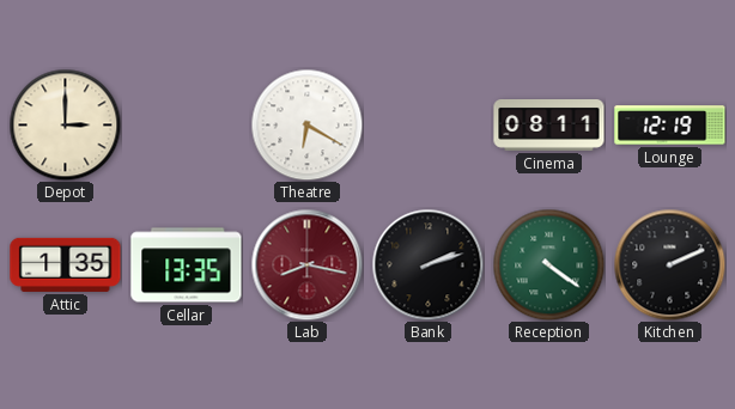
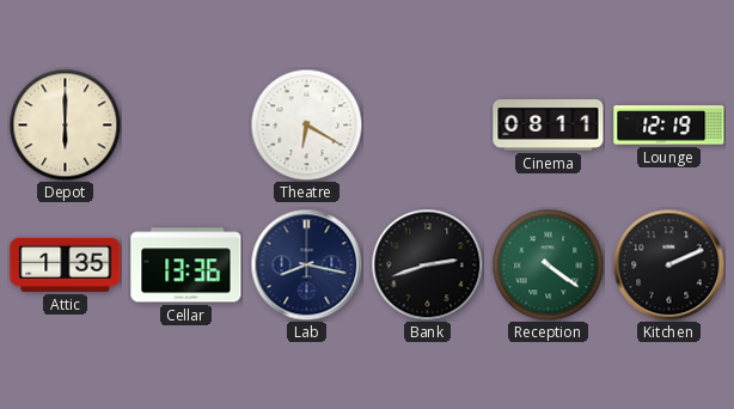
Depot: 3:00 -> 6:00
Cellar: 13:35 -> 13:36
Lab dial: burgundy -> navy
Bank: 2:12 -> 2:42
